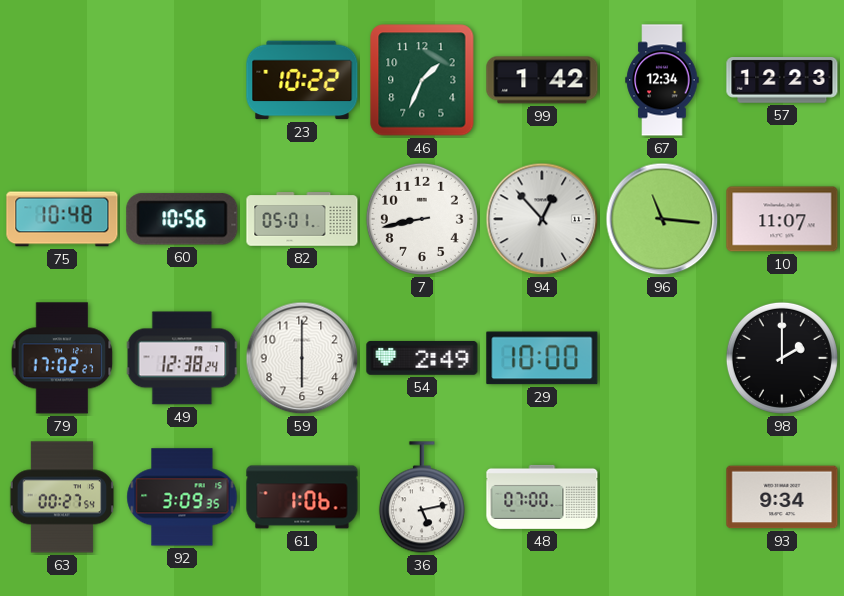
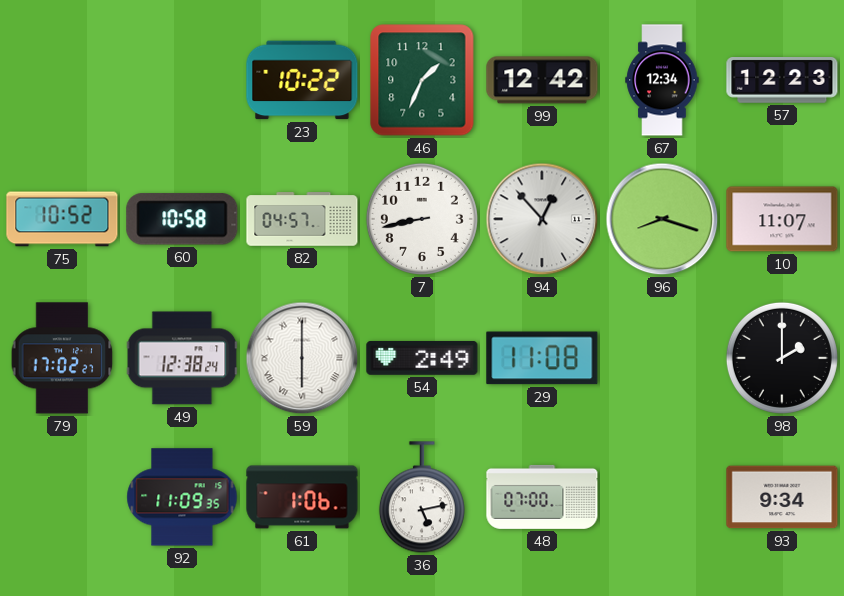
99: 1:42 -> 12:42
75: 10:48 -> 10:52
60: 10:56 -> 10:58
82: 05:01 -> 04:57
96: 11:16 -> 8:18
59 numerals: Arabic -> Roman
29: 10:00 -> 11:08
63: 00:27 -> none
92: 3:09 -> 11:09
